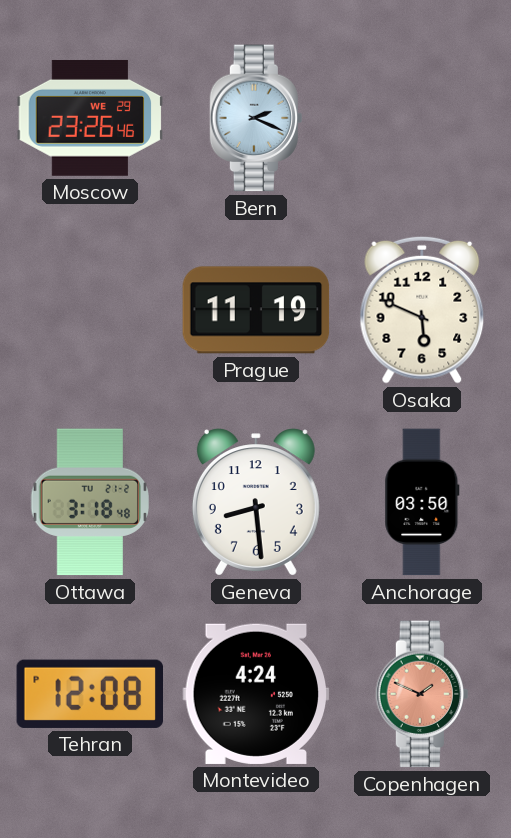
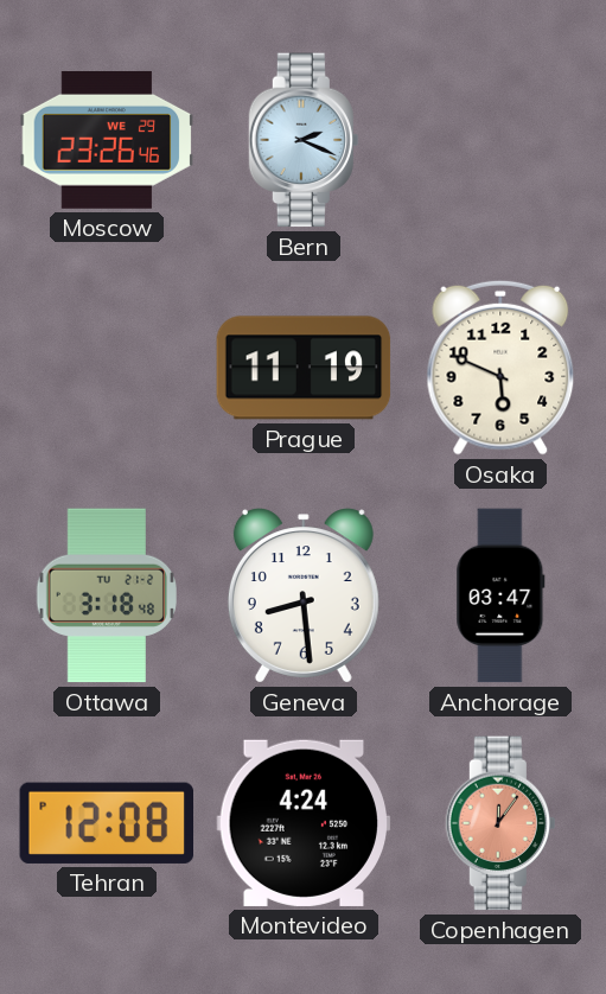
Anchorage: 03:50 -> 03:47
Copenhagen: 1:49 -> 12:06
